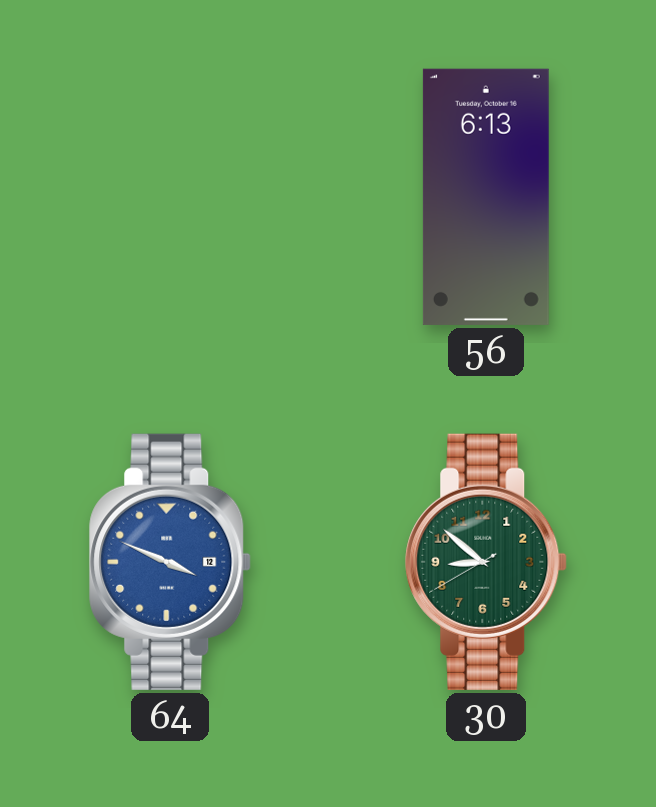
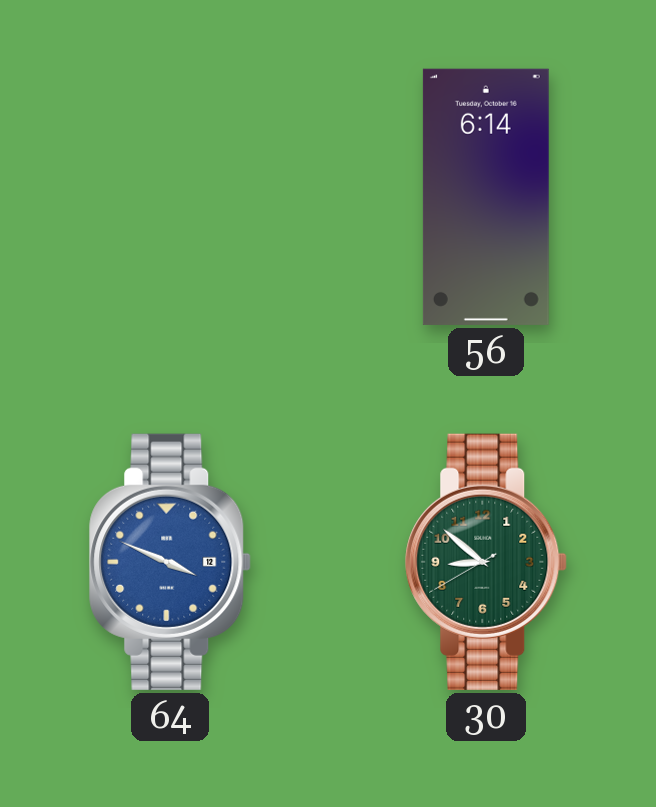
56: 6:13 -> 6:14
